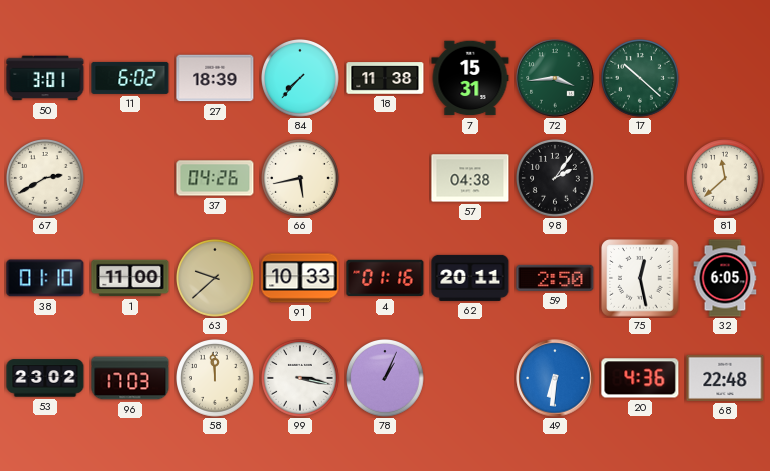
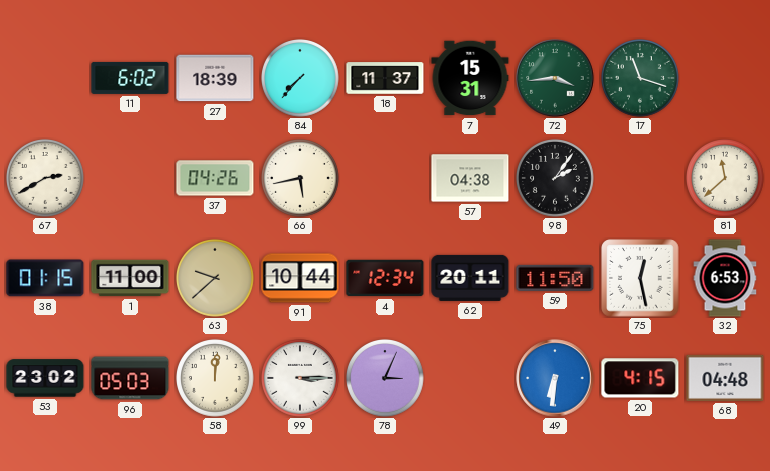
50: 3:01 -> none
18: 11:38 -> 11:37
17: 10:22 -> 11:18
38: 01:10 -> 01:15
91: 10:33 -> 10:44
4: 01:16 -> 12:34
59: 2:50 -> 11:50
32: 6:05 -> 6:53
96: 17:03 -> 05:03
58: 11:59 -> 12:01
99: 3:17 -> 3:15
78: 1:04 -> 3:04
20: 4:36 -> 4:15
68: 22:48 -> 04:48
